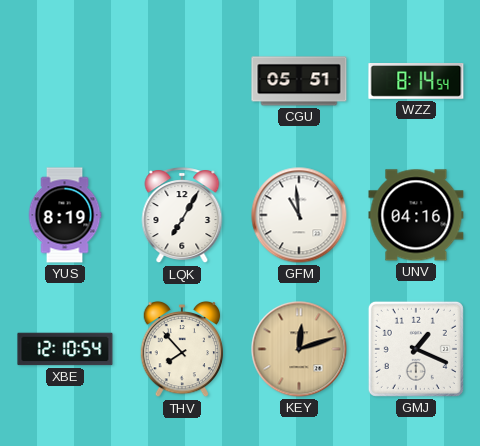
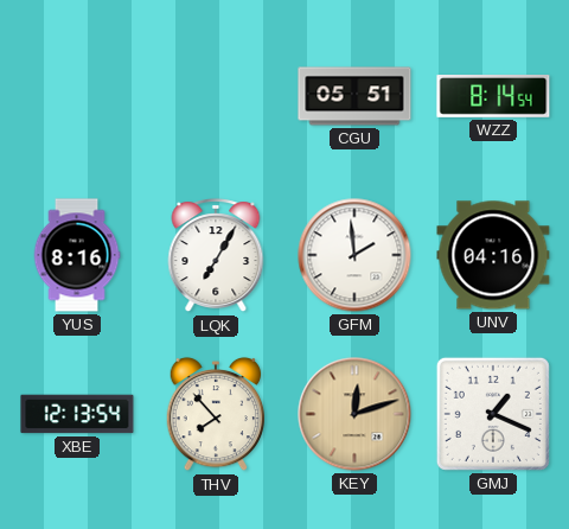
YUS: 8:19 -> 8:16
GFM: 10:59 -> 1:59
XBE: 12:10 -> 12:13
